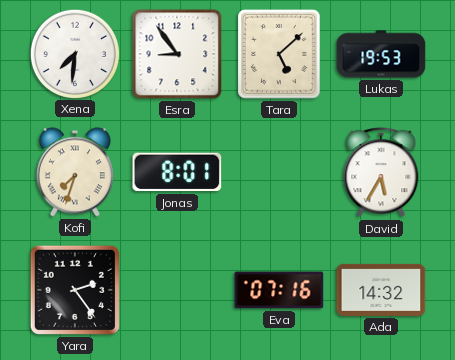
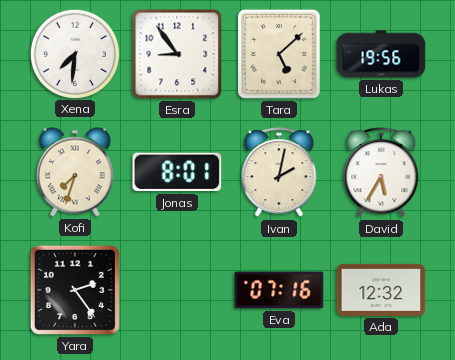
Lukas: 19:53 -> 19:56
Ivan: none -> 2:02
Ada: 14:32 -> 12:32
